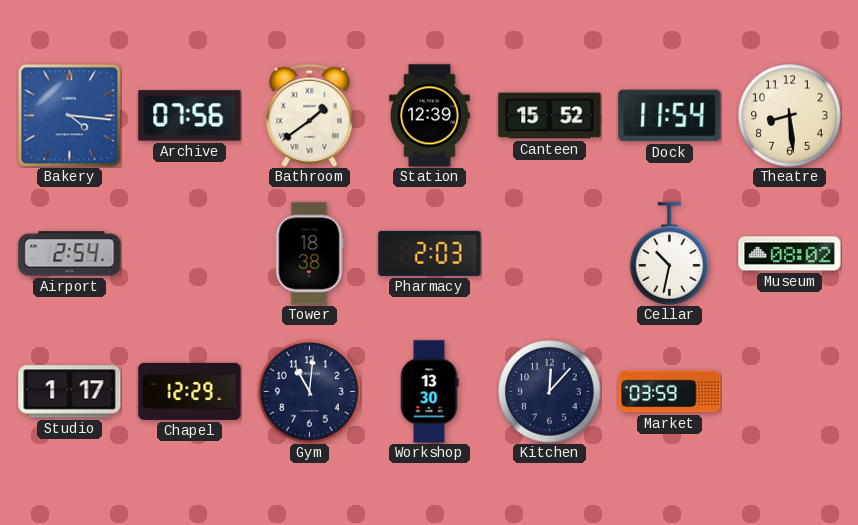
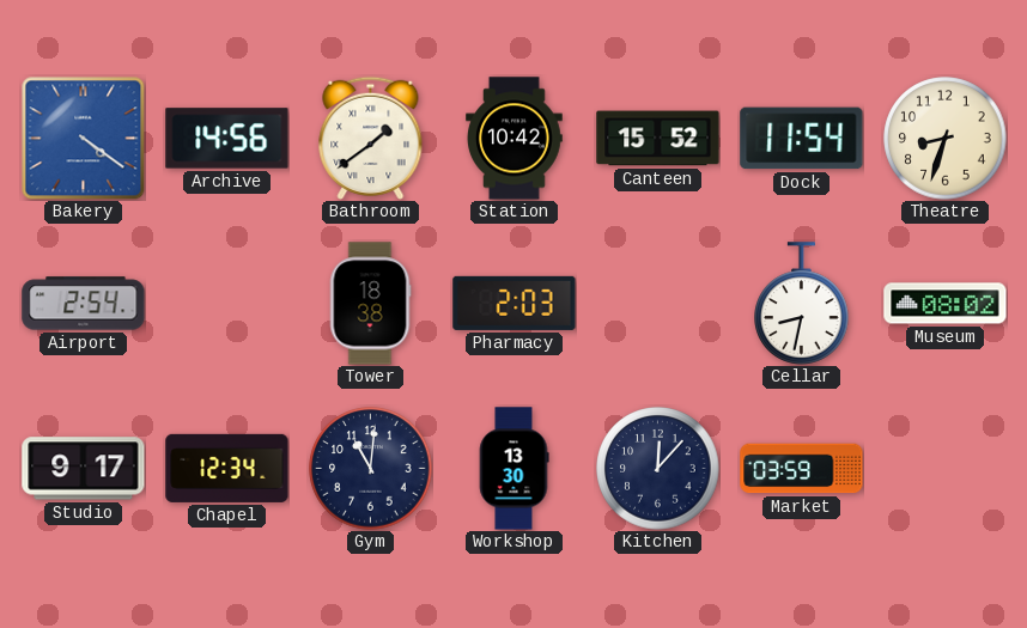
Bakery: 4:16 -> 4:21
Archive: 07:56 -> 14:56
Station: 12:39 -> 10:42
Theatre: 8:29 -> 8:33
Cellar: 10:32 -> 8:32
Studio: 1:17 -> 9:17
Chapel: 12:29 -> 12:34
